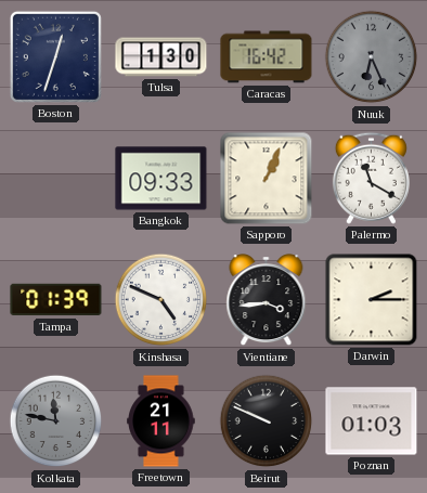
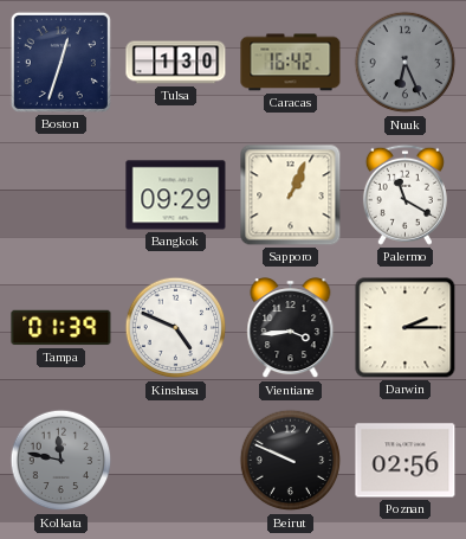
Bangkok: 09:33 -> 09:29
Freetown: 21:11 -> none
Poznan: 01:03 -> 02:56
